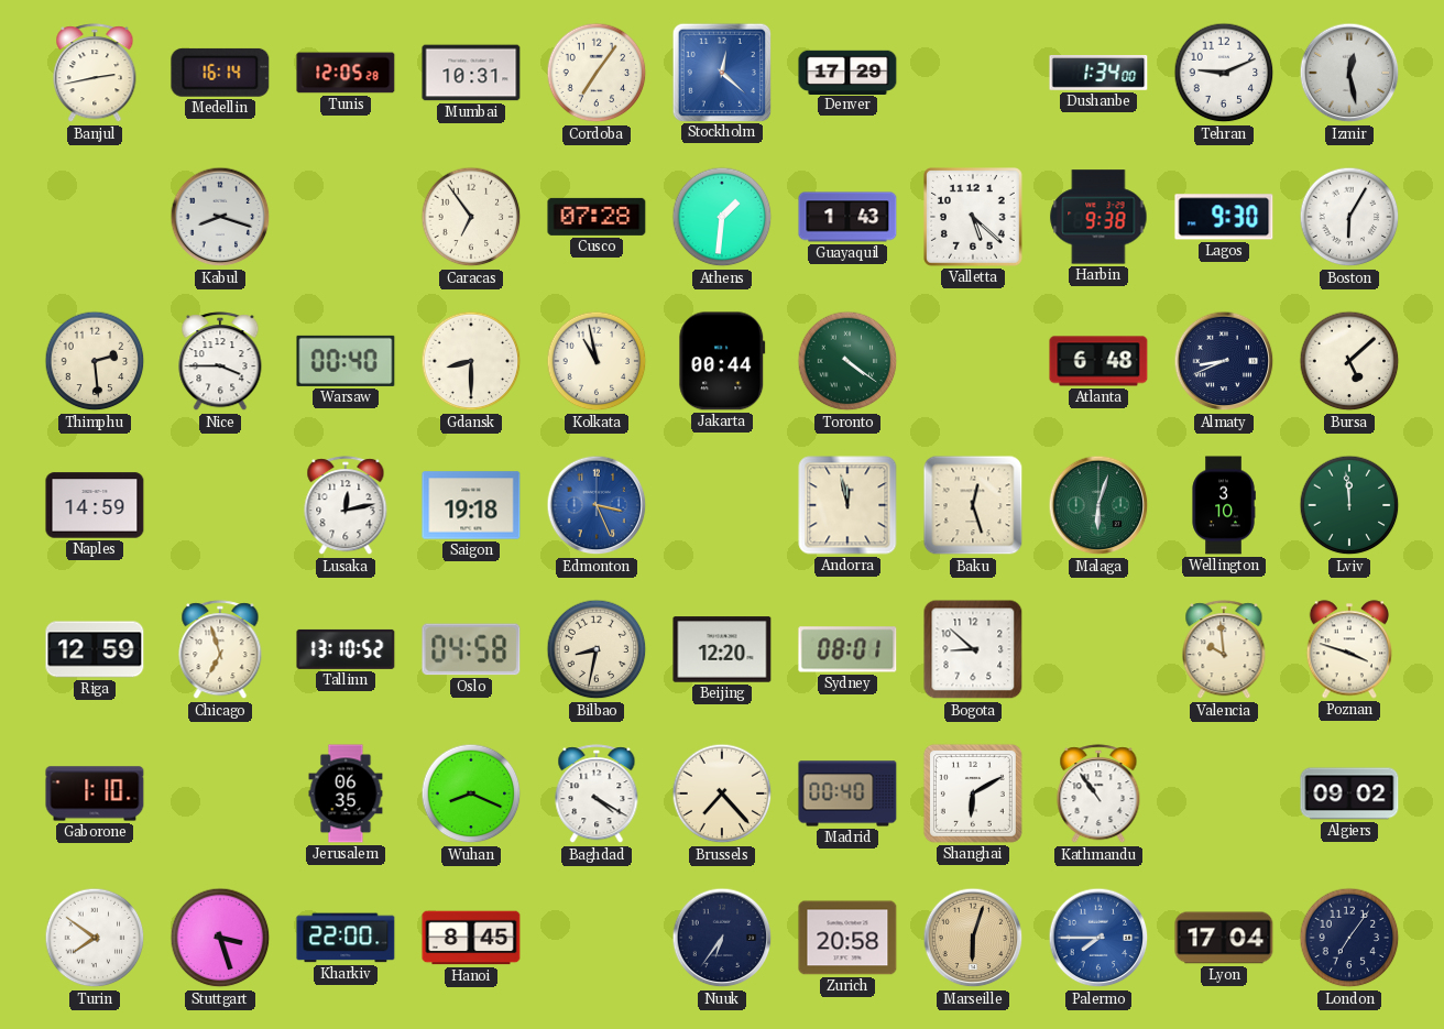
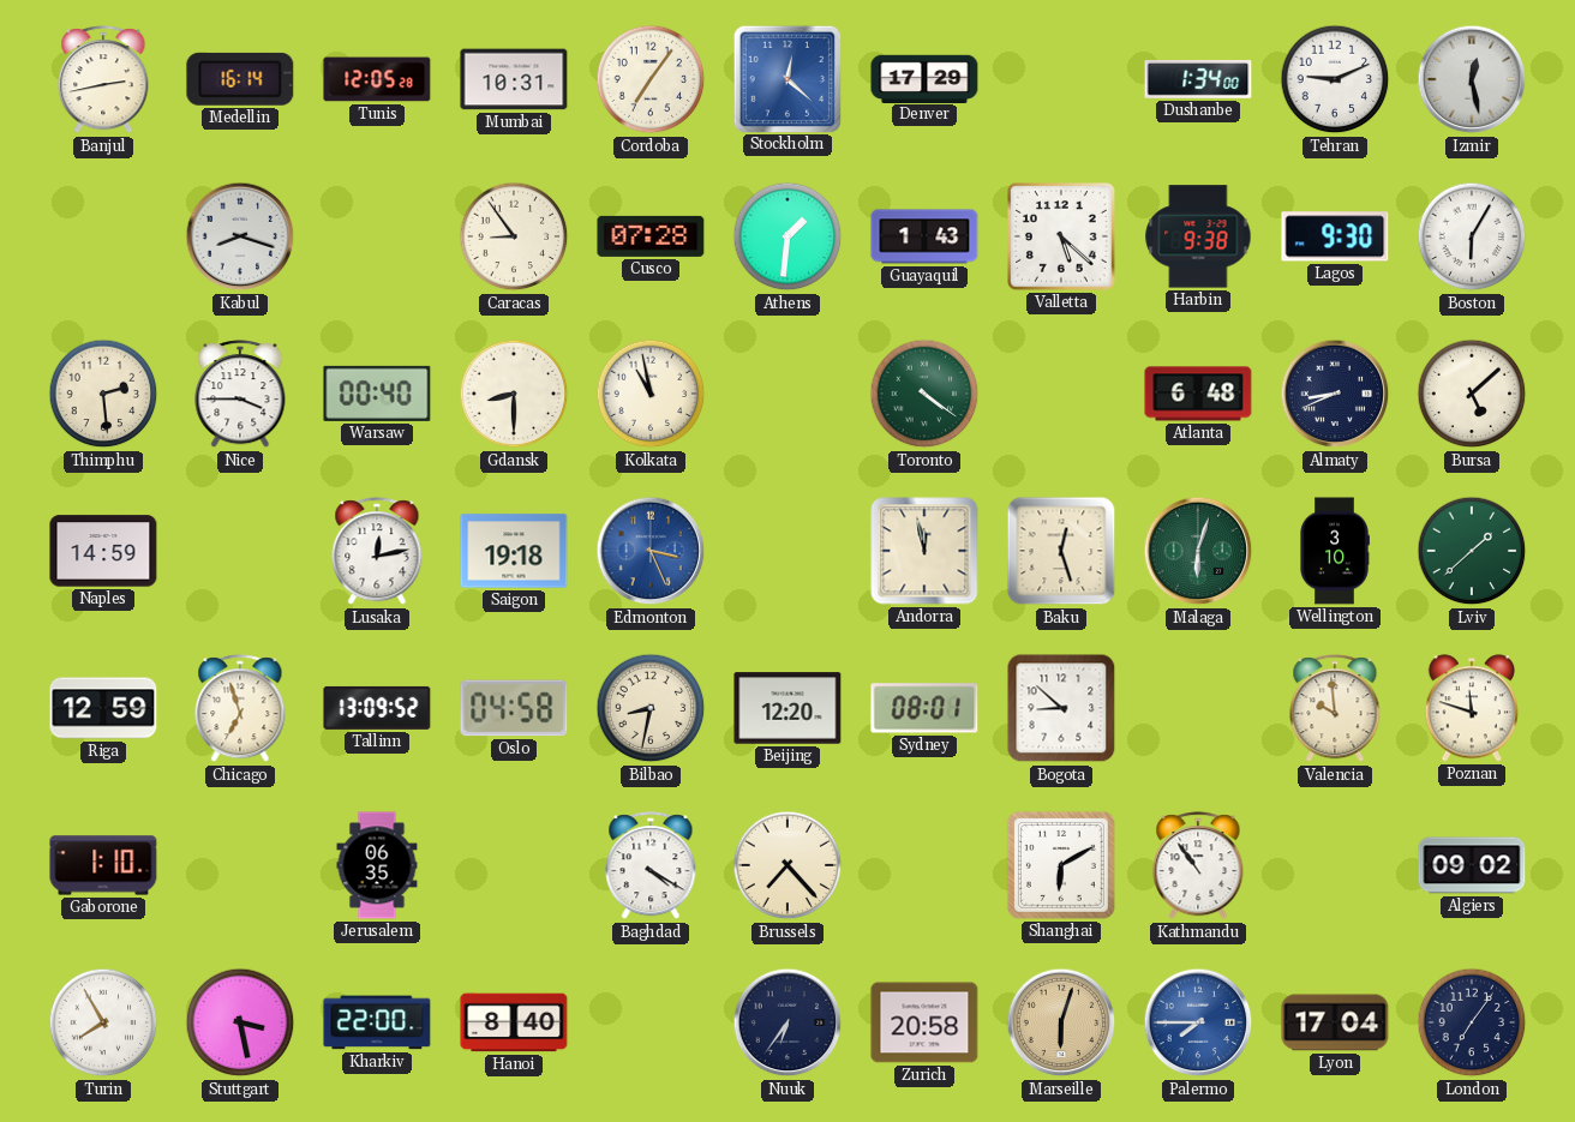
Caracas: 6:54 -> 8:54
Jakarta: 00:44 -> none
Lviv: 11:59 -> 1:38
Tallinn: 13:10 -> 13:09
Poznan: 3:48 -> 11:48
Wuhan: 8:19 -> none
Madrid: 00:40 -> none
Turin: 7:51 -> 7:55
Stuttgart: 3:27 -> 3:28
Hanoi: 8:45 -> 8:40
